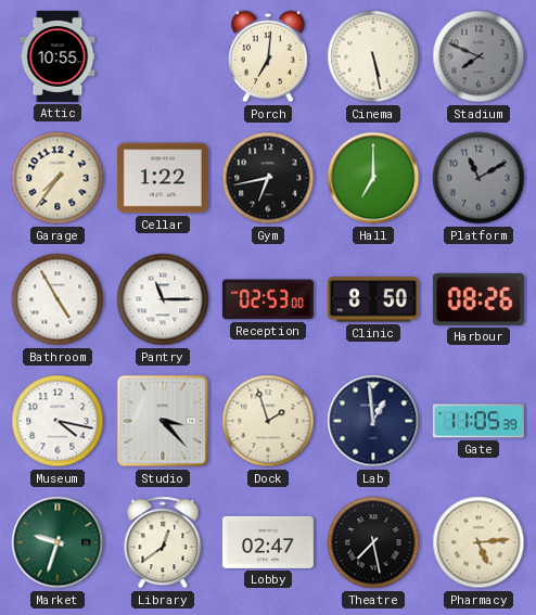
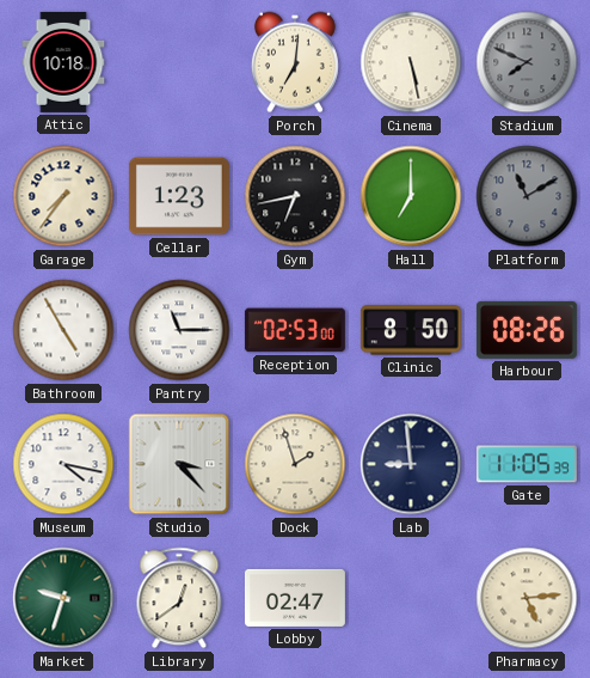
Attic: 10:55 -> 10:18
Cellar: 1:22 -> 1:23
Lab: 12:59 -> 8:59
Theatre: 7:28 -> none
